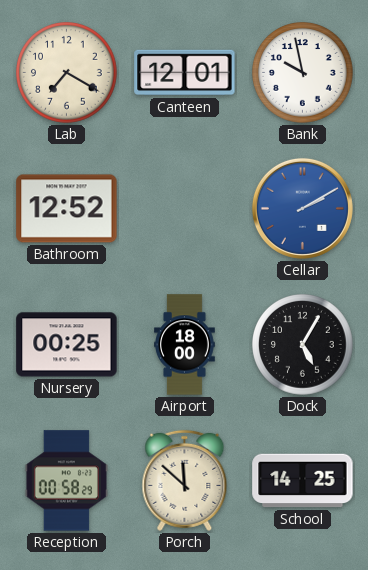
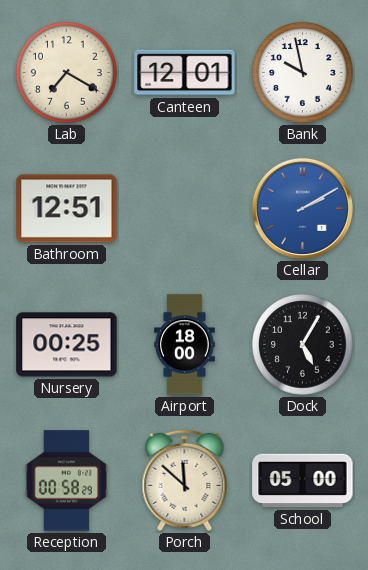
Bathroom: 12:52 -> 12:51
School: 14:25 -> 05:00
